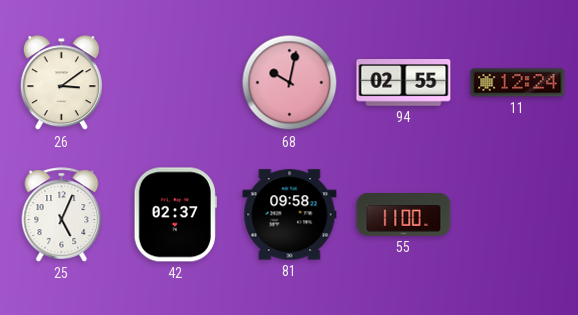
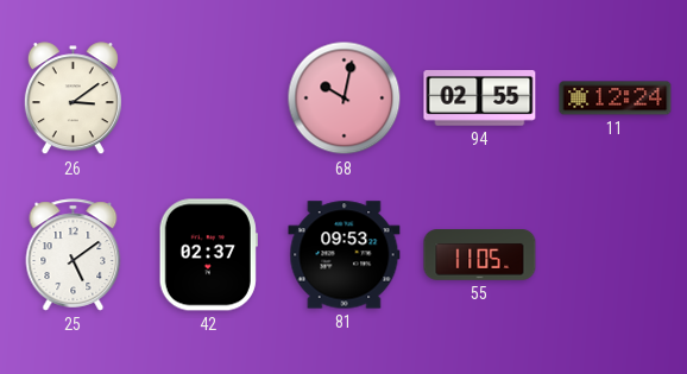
25: 5:04 -> 5:09
81: 09:58 -> 09:53
55: 11:00 -> 11:05
